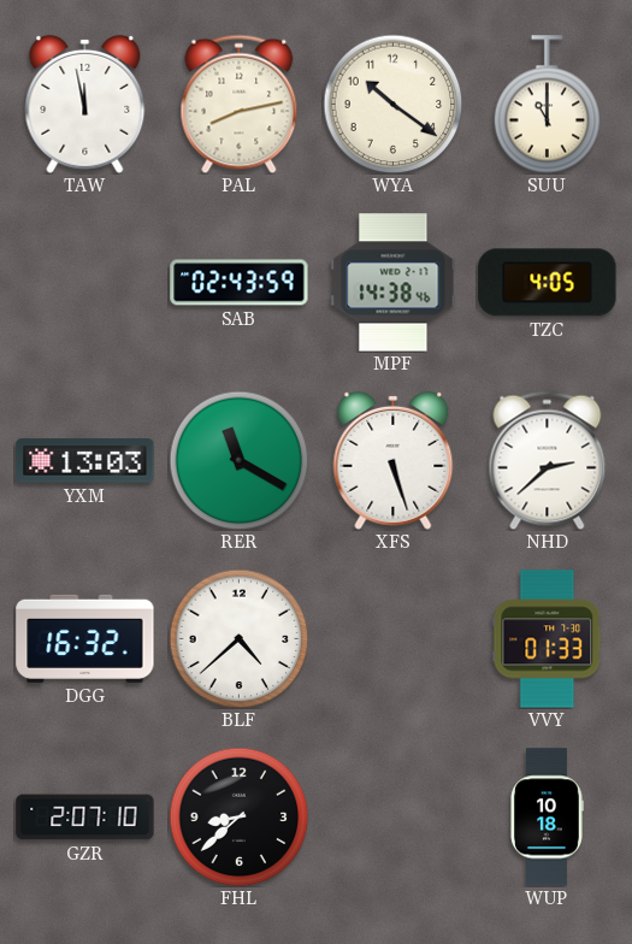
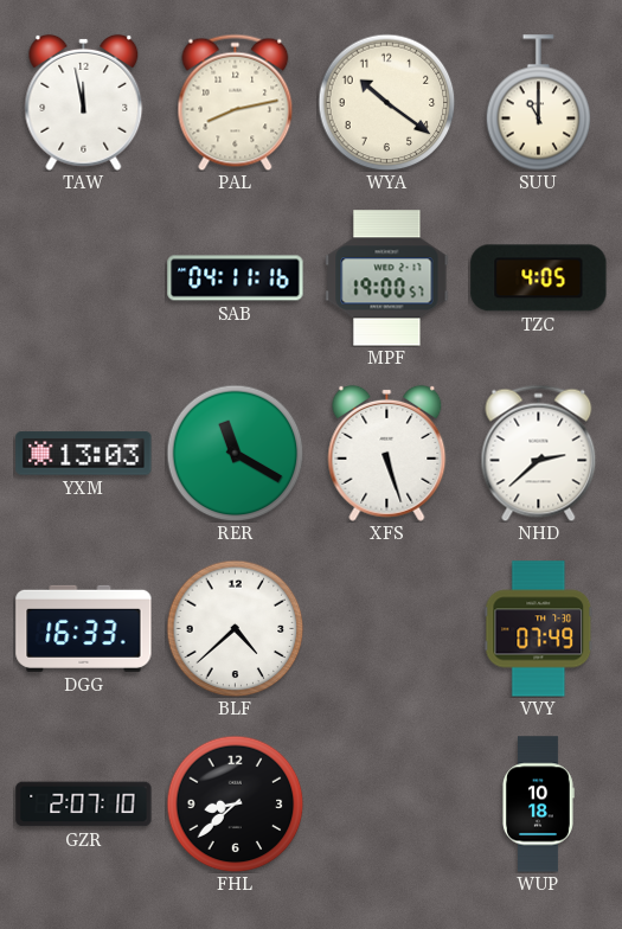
SAB: 02:43 -> 04:11
MPF: 14:38 -> 19:00
DGG: 16:32 -> 16:33
VVY: 01:33 -> 07:49
